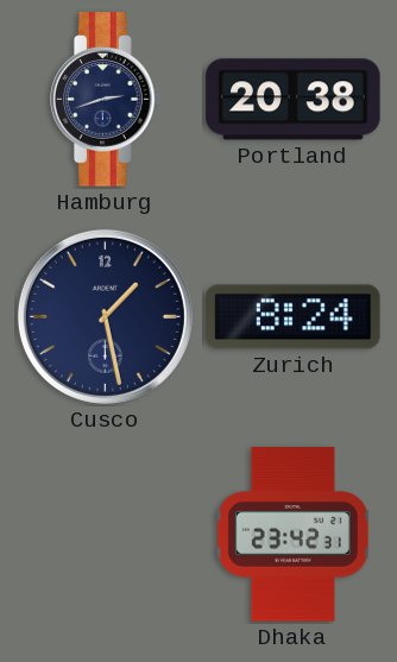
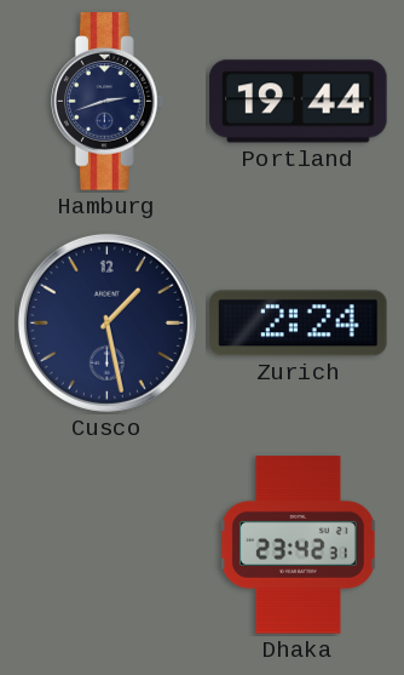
Portland: 20:38 -> 19:44
Zurich: 8:24 -> 2:24
